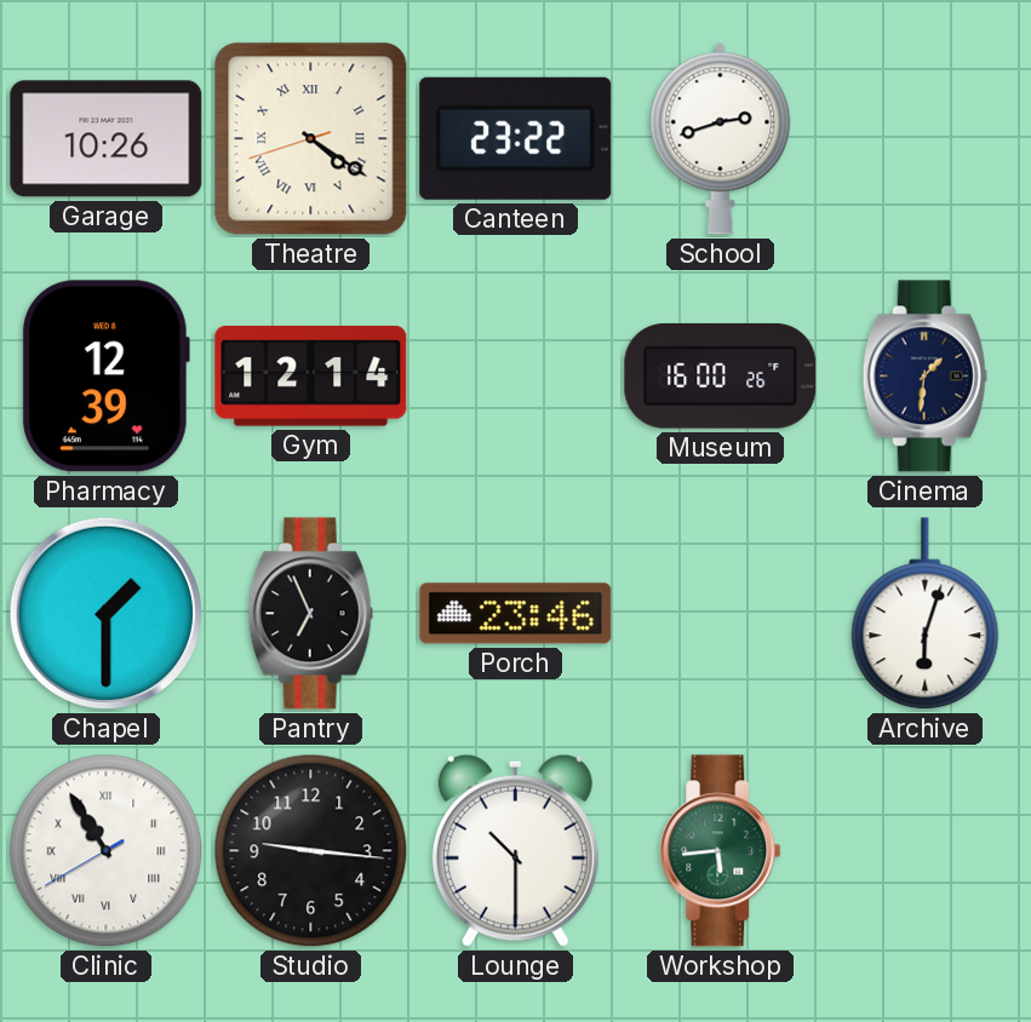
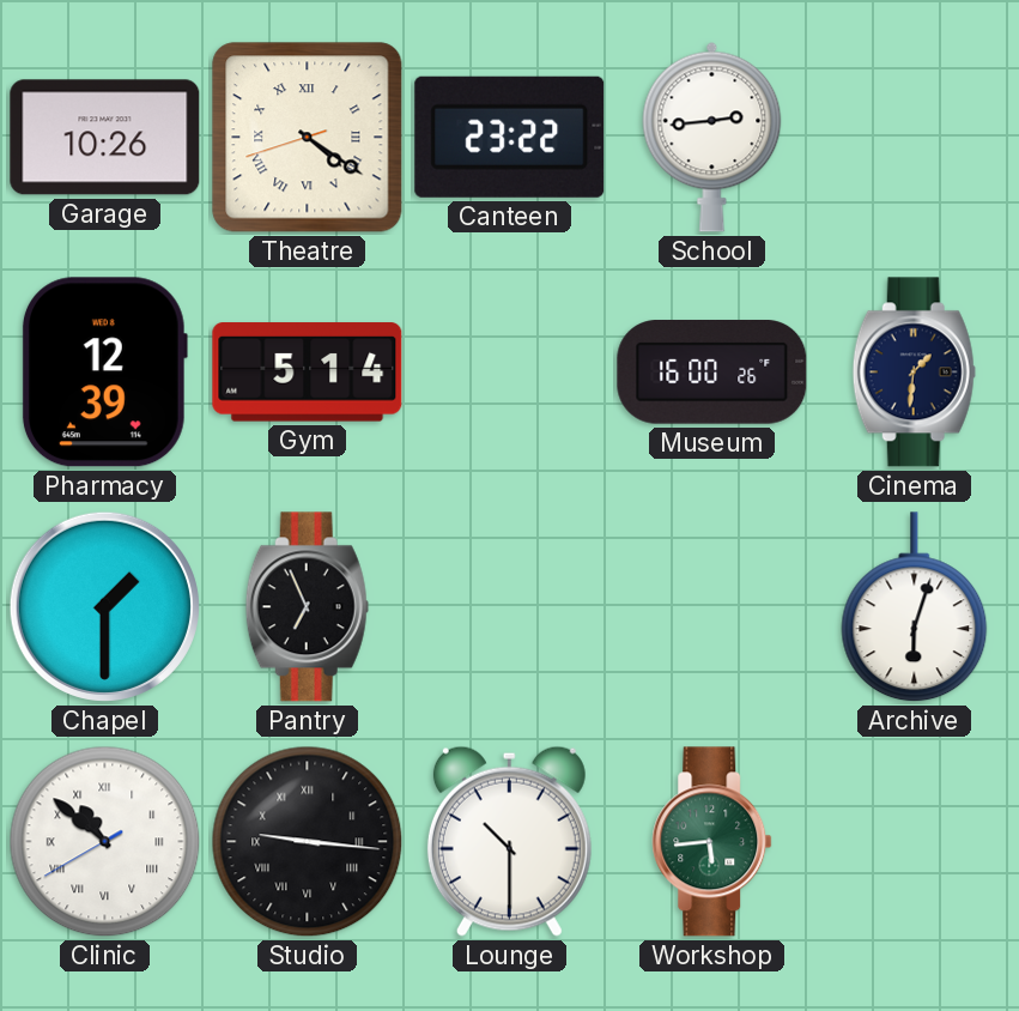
School: 2:42 -> 2:44
Gym: 12:14 -> 5:14
Porch: 23:46 -> none
Clinic: 10:54 -> 10:51
Studio numerals: Arabic -> Roman
